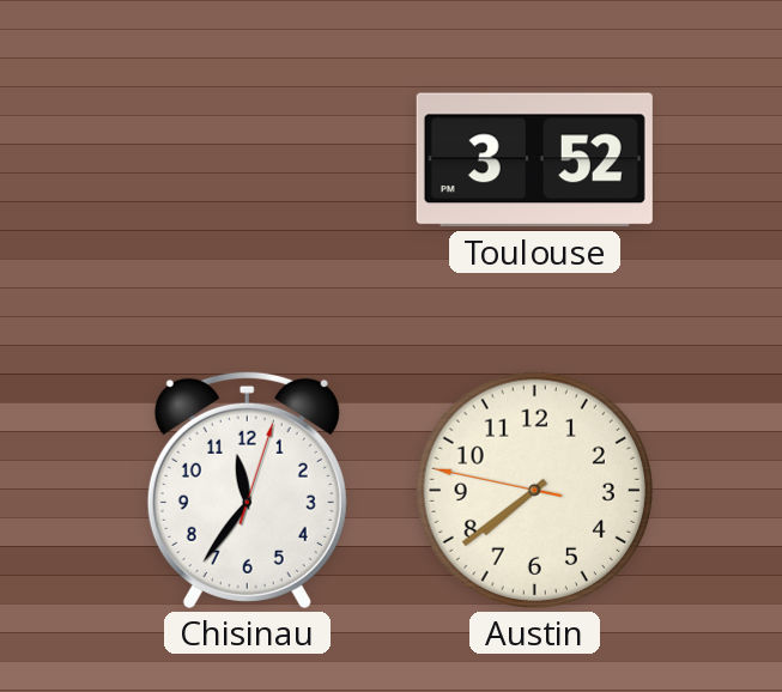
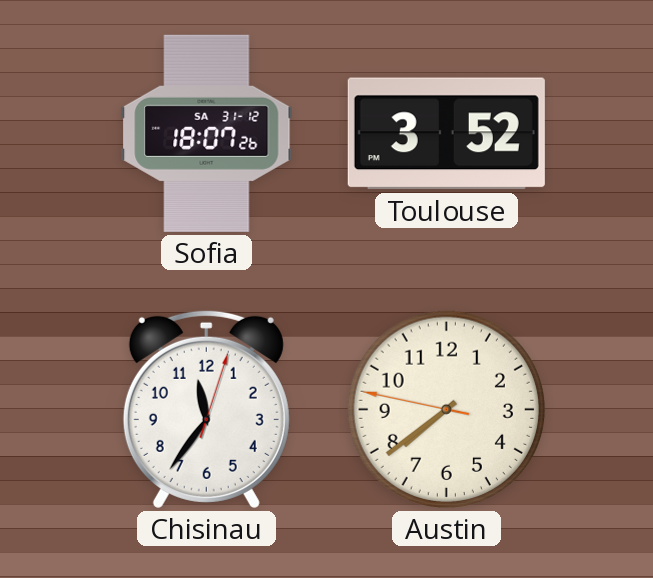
Sofia: none -> 18:07
